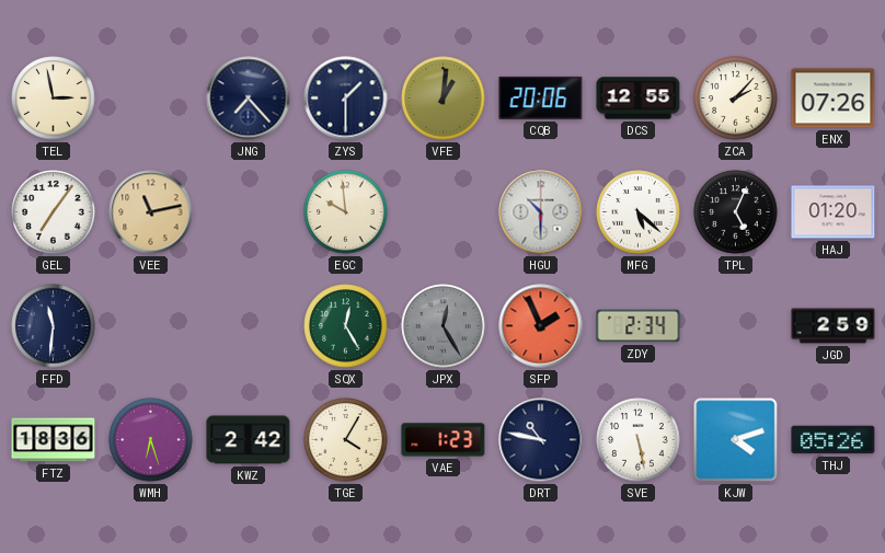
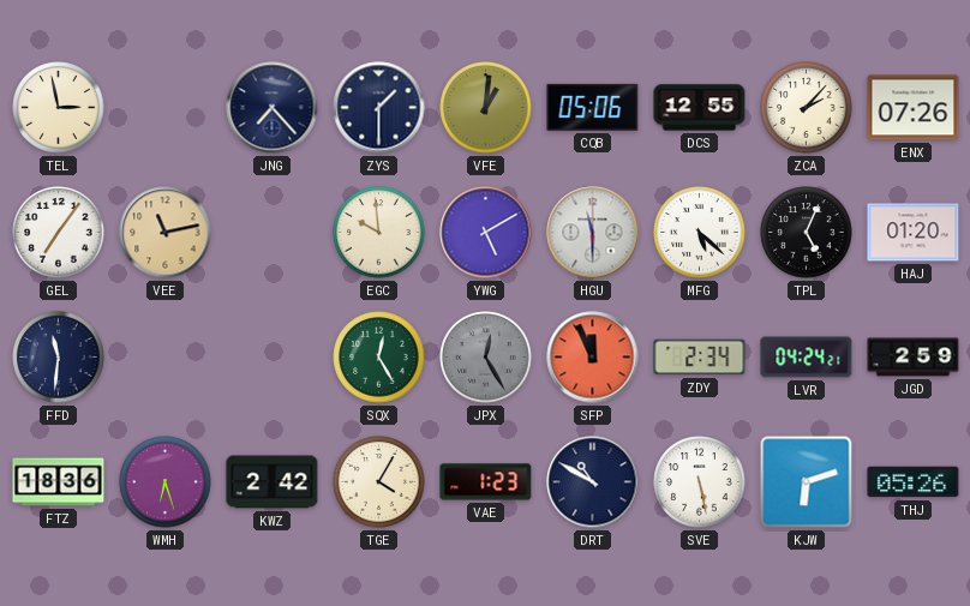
CQB: 20:06 -> 05:06
YWG: none -> 5:10
HGU: 10:30 -> 11:30
SFP: 1:56 -> 11:56
LVR: none -> 04:24
DRT: 10:47 -> 10:50
KJW: 4:12 -> 6:12
